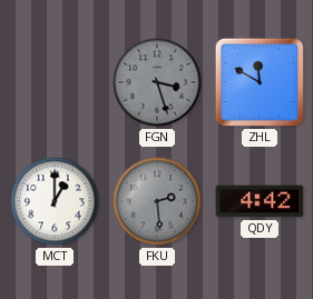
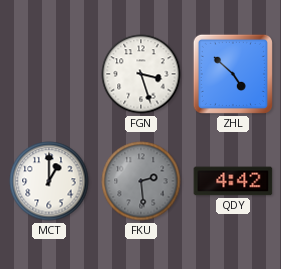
FGN dial: grey -> white
ZHL: 11:50 -> 4:52
